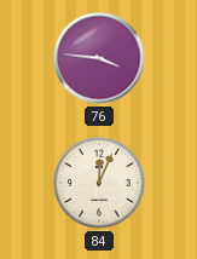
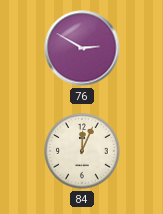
76: 3:46 -> 2:50
